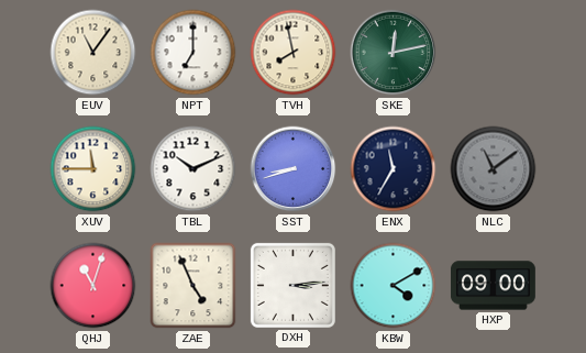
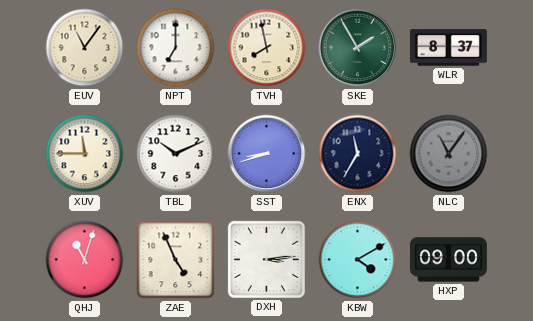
SKE: 12:13 -> 1:55
WLR: none -> 8:37
NLC: 11:09 -> 11:06
